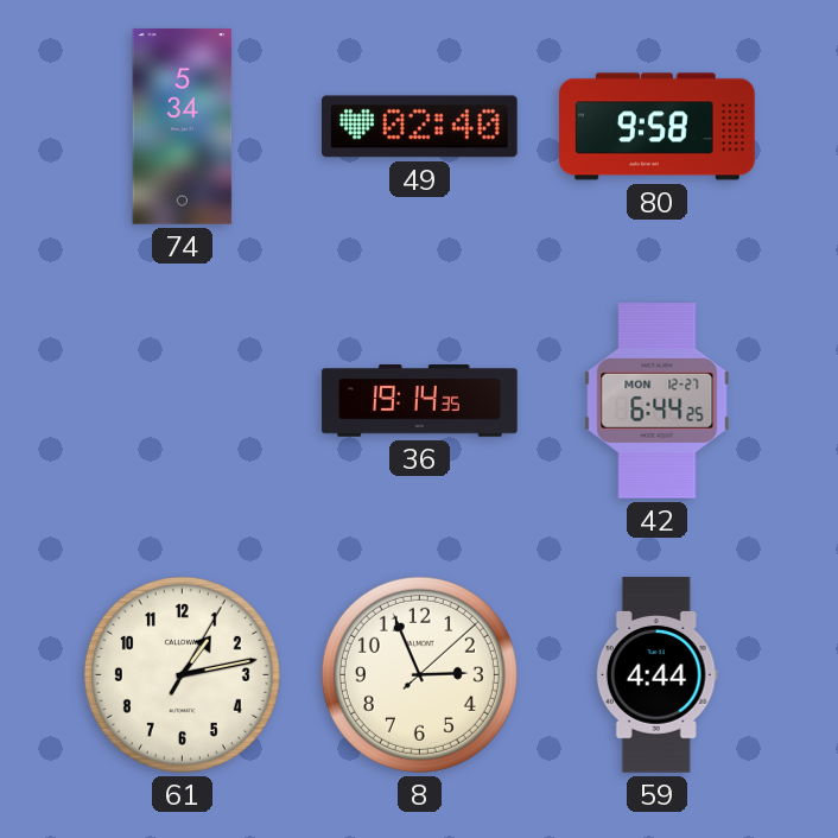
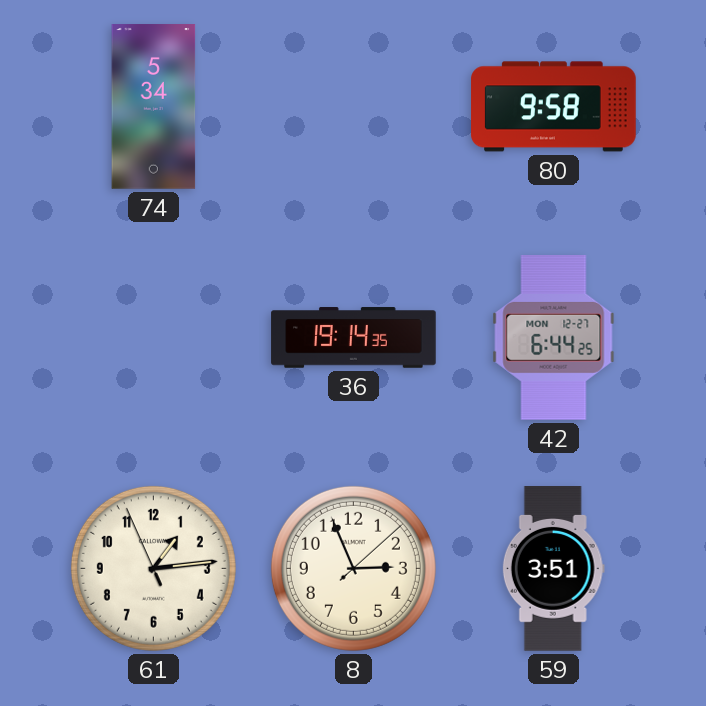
49: 02:40 -> none
61: 1:13:05 -> 1:13:56
59: 4:44 -> 3:51
